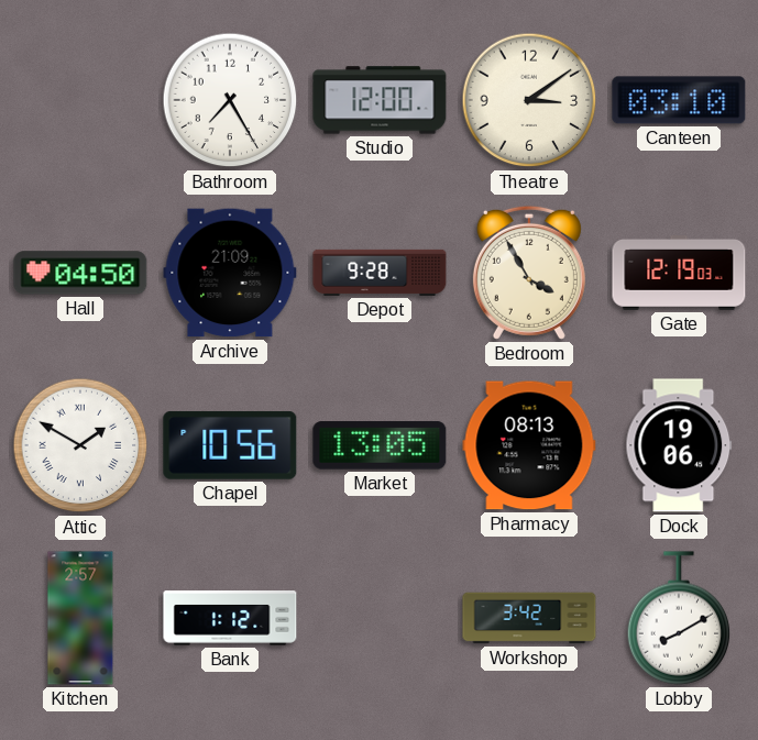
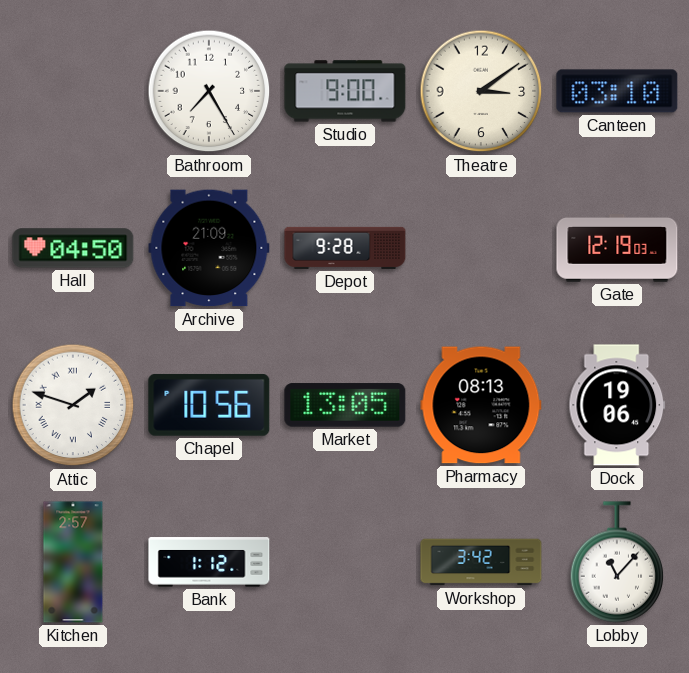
Studio: 12:00 -> 9:00
Bedroom: 3:55 -> none
Attic: 1:50 -> 1:48
Lobby: 8:10 -> 11:07
